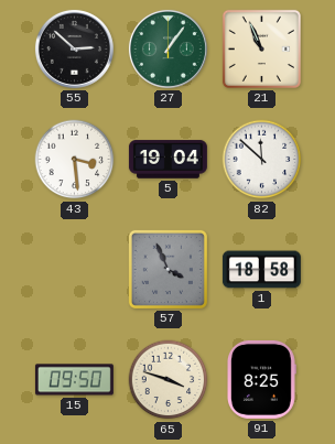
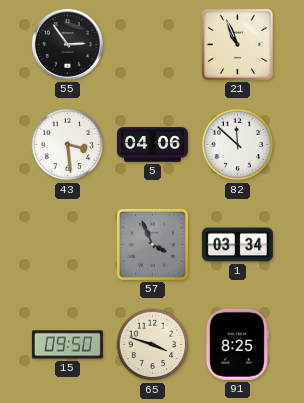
55: 2:52 -> 2:54
27: 1:06 -> none
5: 19:04 -> 04:06
1: 18:58 -> 03:34
